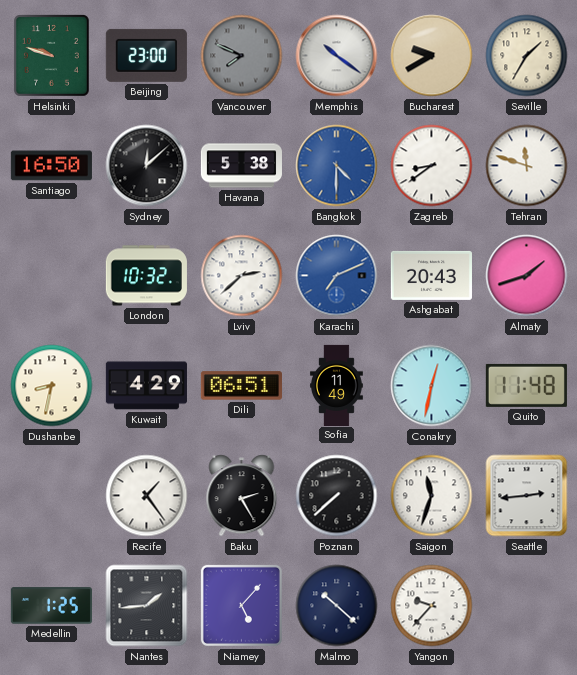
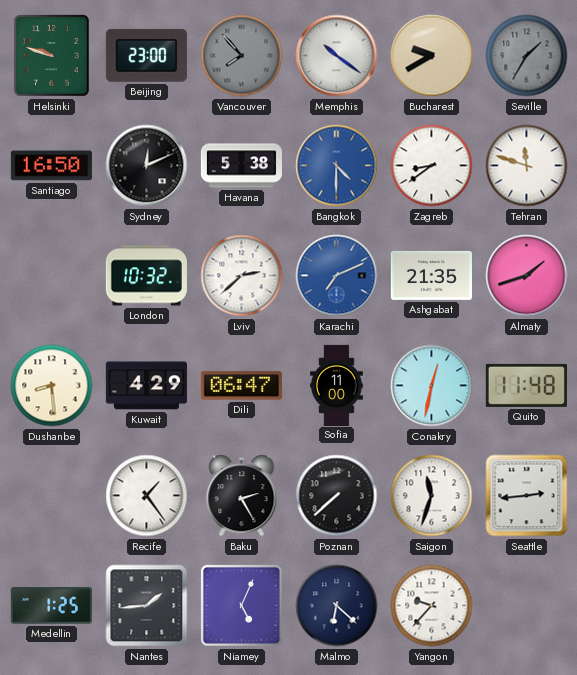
Vancouver: 7:49 -> 7:53
Seville dial: cream -> grey
Sydney: 12:08 -> 12:11
Ashgabat: 20:43 -> 21:35
Dushanbe: 8:32 -> 8:29
Dili: 06:51 -> 06:47
Sofia: 11:49 -> 11:00
Niamey: 5:07 -> 5:04
Malmo: 10:22 -> 6:22
